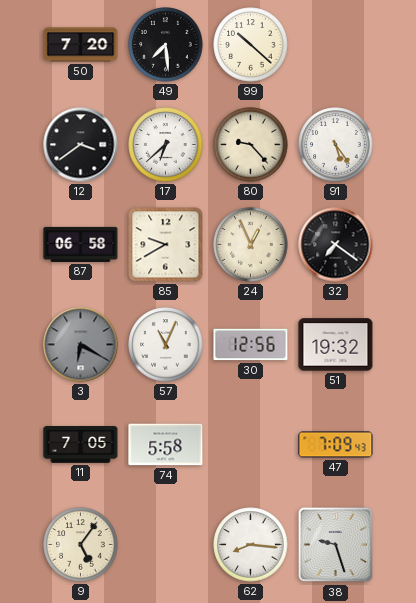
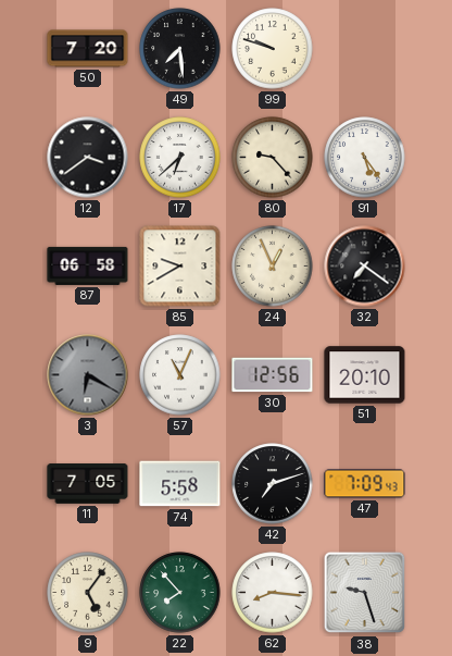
99: 10:22 -> 9:48
51: 19:32 -> 20:10
42: none -> 7:12
22: none -> 7:53
